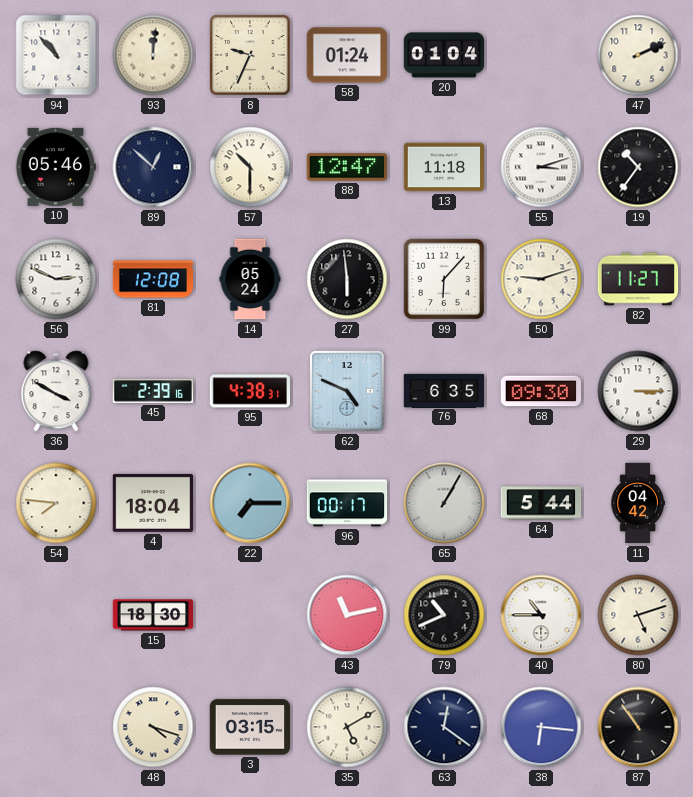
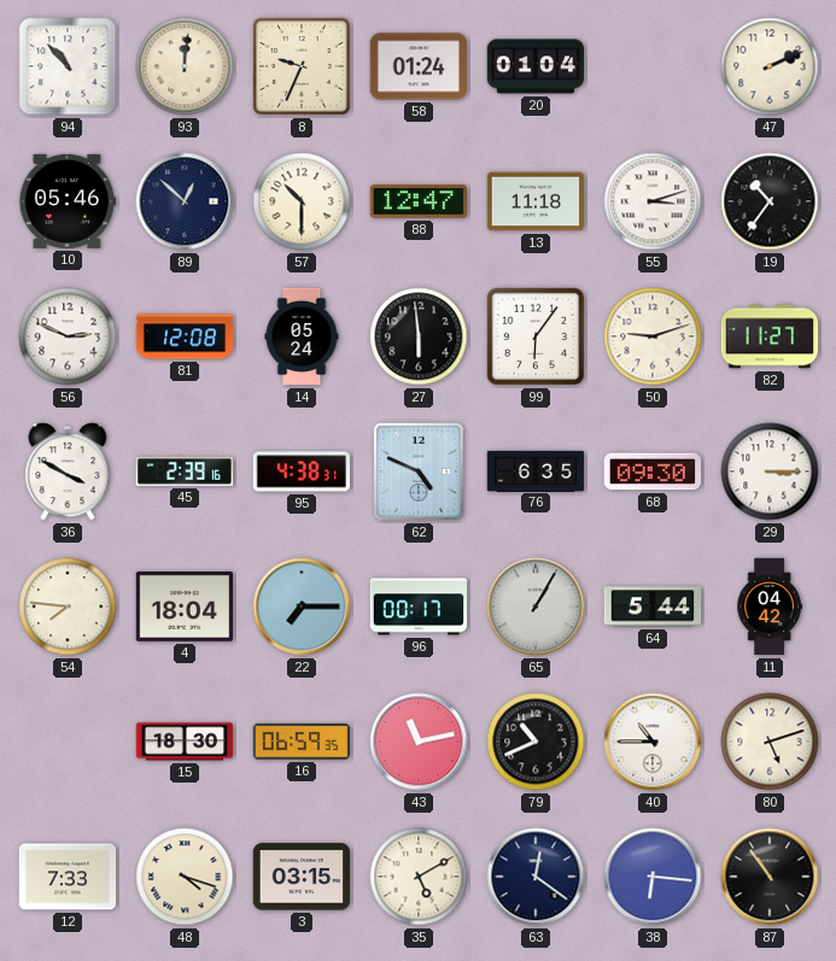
99: 6:07 -> 6:06
16: none -> 06:59
12: none -> 7:33
